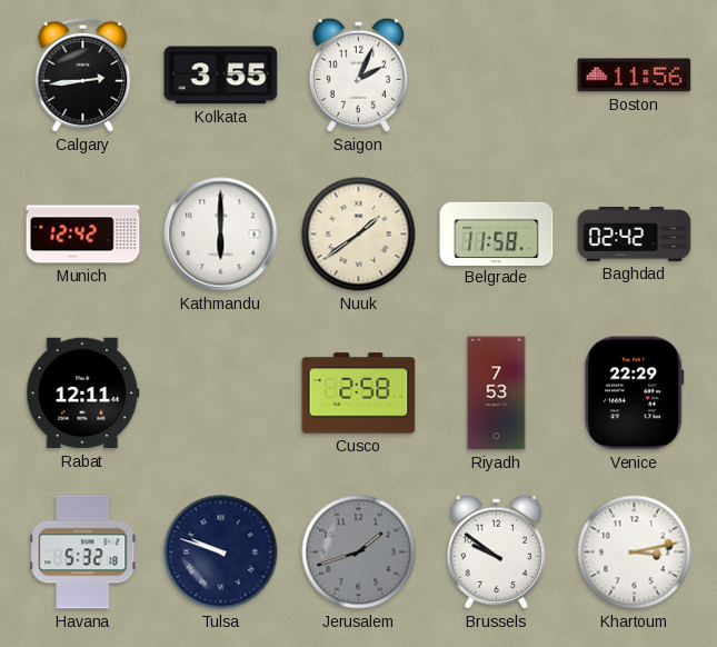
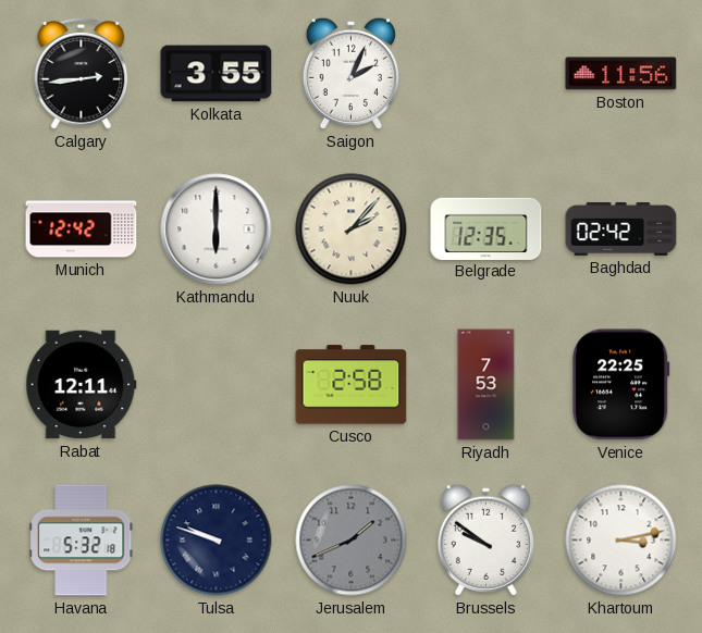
Nuuk: 1:39 -> 2:07
Belgrade: 11:58 -> 12:35
Venice: 22:29 -> 22:25
Jerusalem: 1:42 -> 1:41
